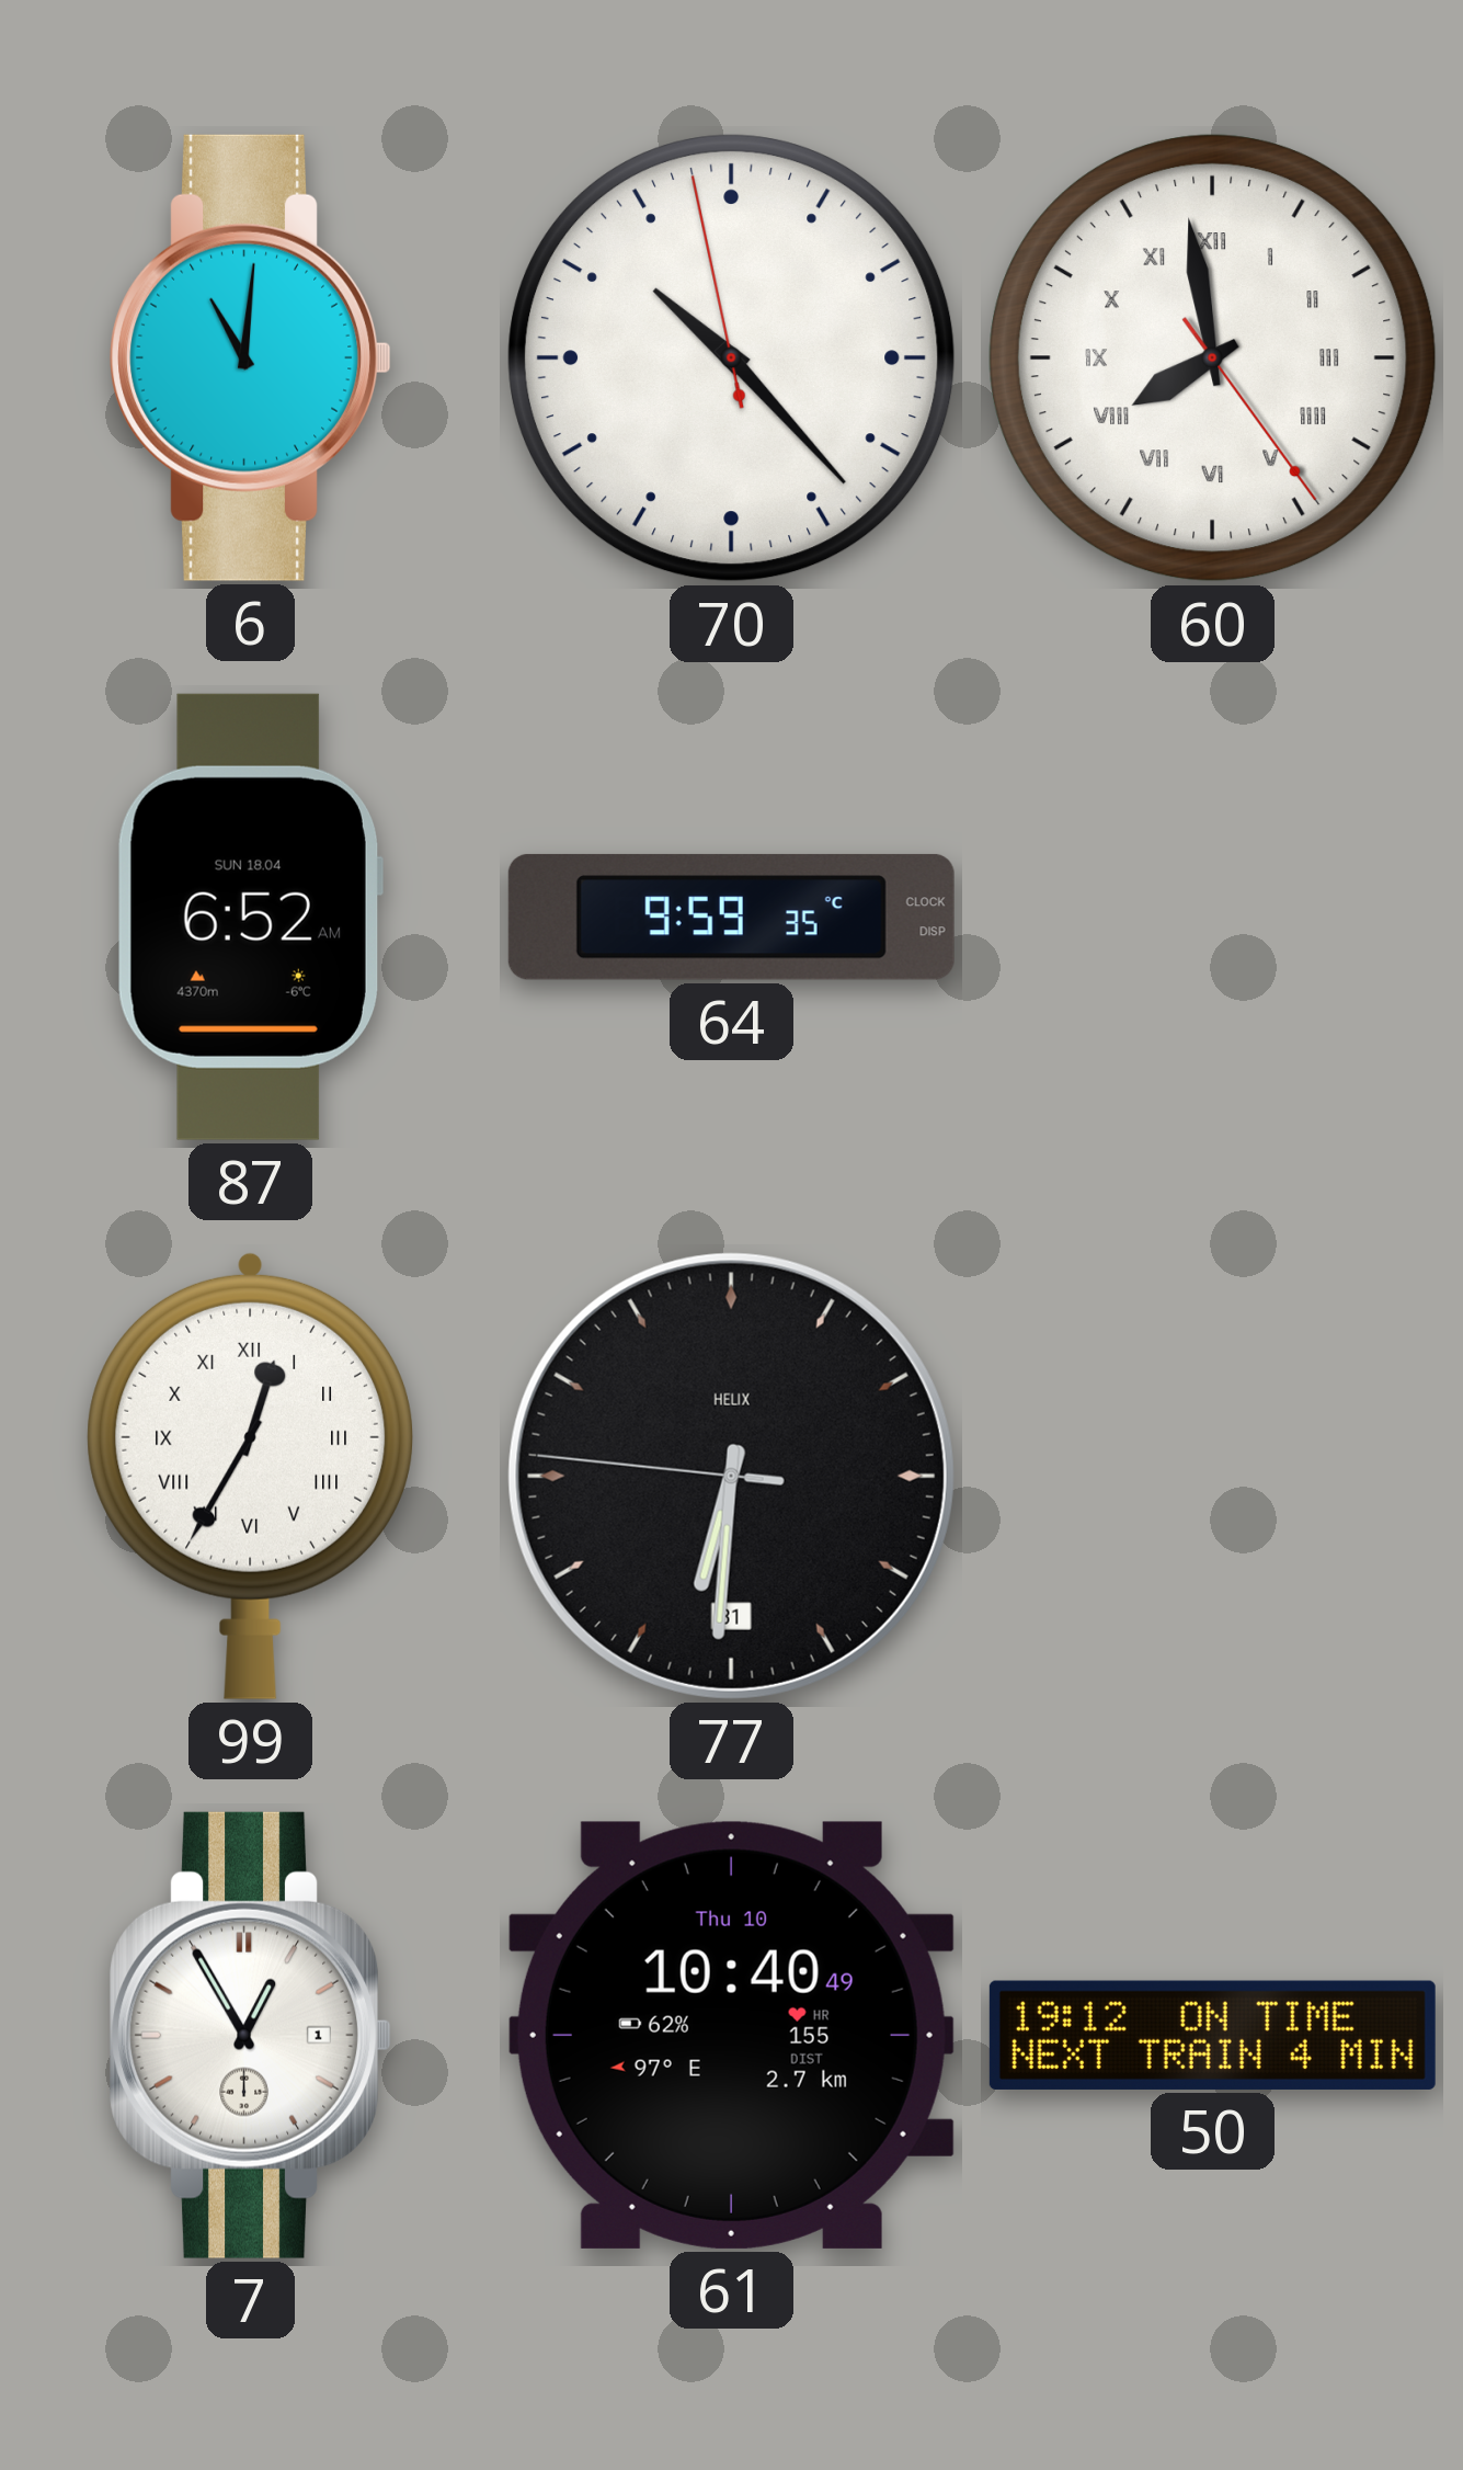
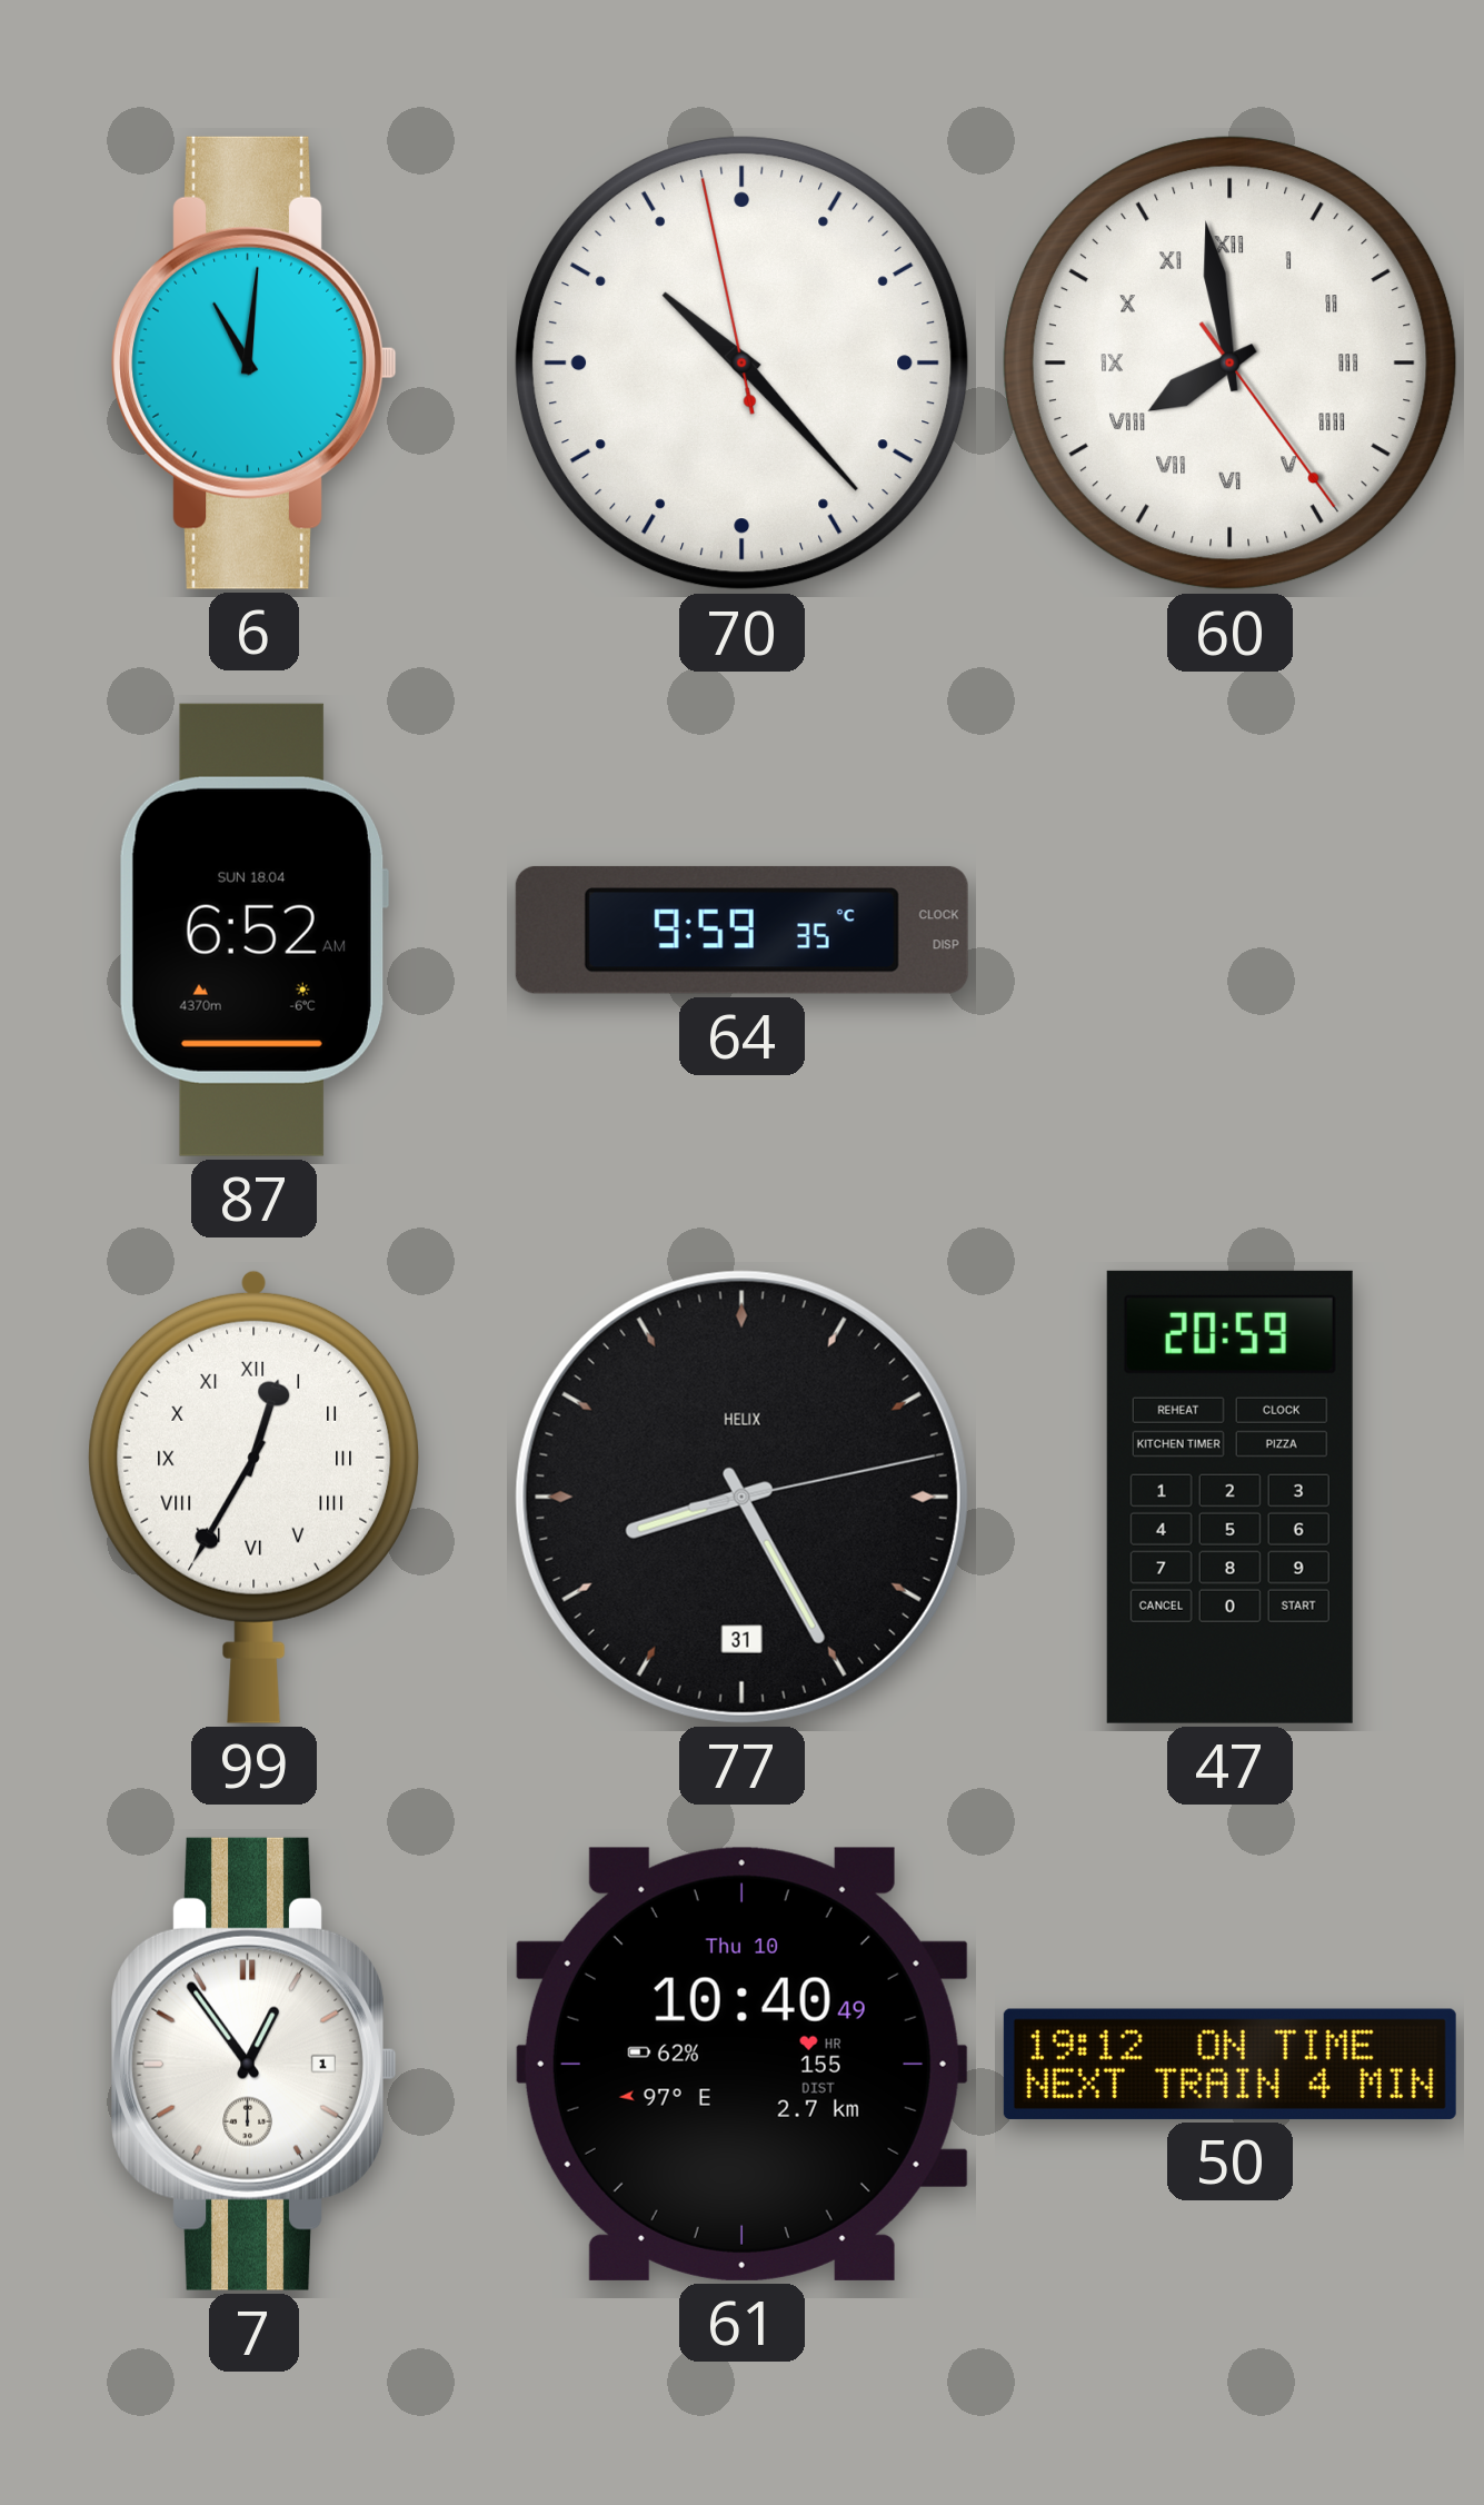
77: 6:30 -> 8:25
47: none -> 20:59
7: 12:55 -> 12:54
